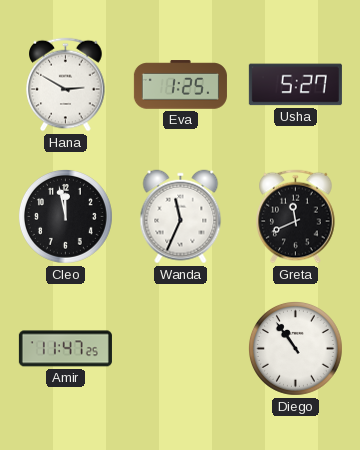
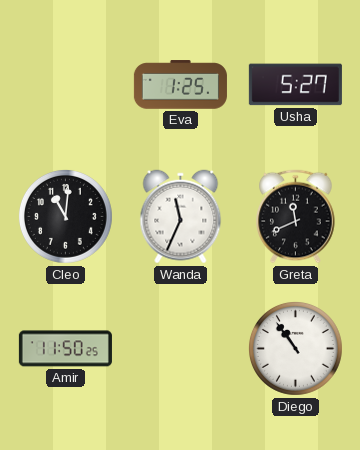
Hana: 2:50 -> none
Cleo: 11:58 -> 11:01
Amir: 11:47 -> 11:50
